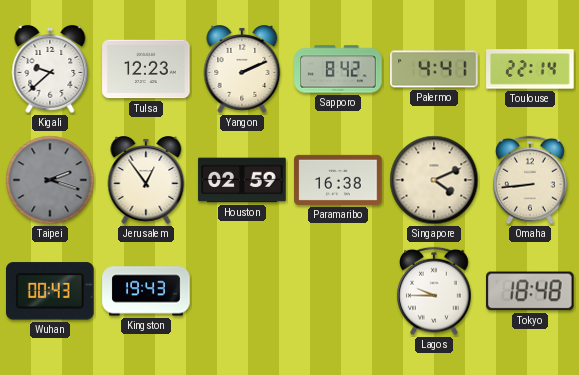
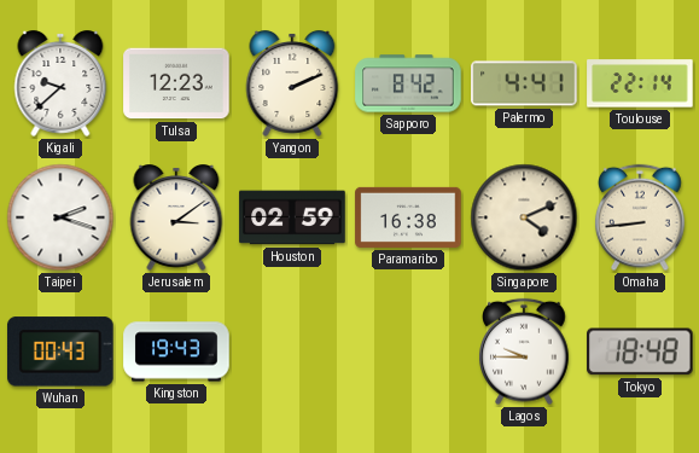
Taipei dial: grey -> white
Jerusalem: 12:54 -> 3:09
